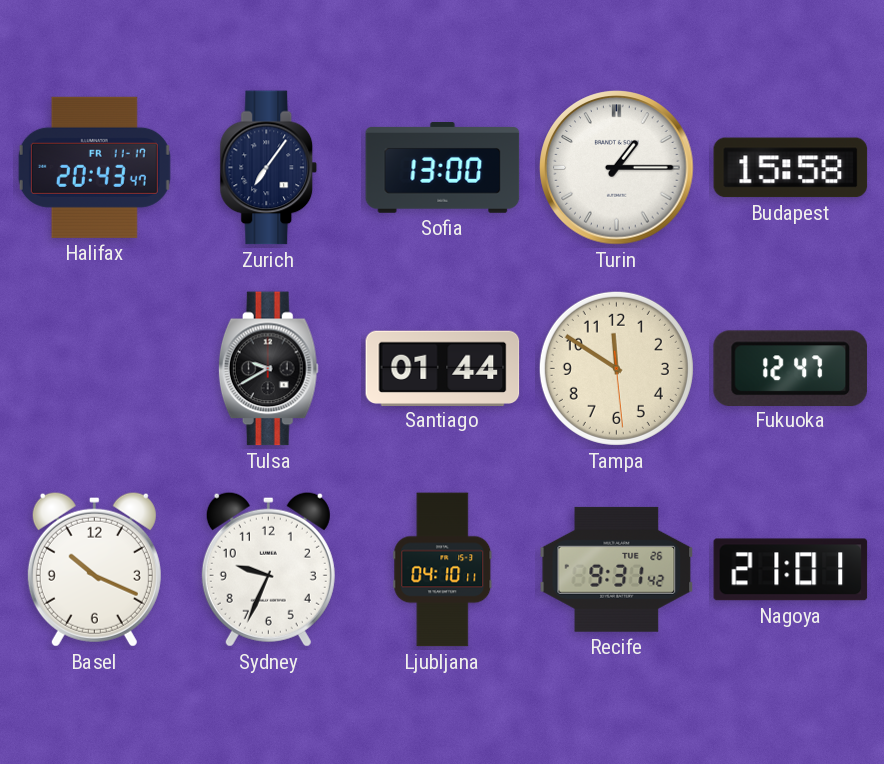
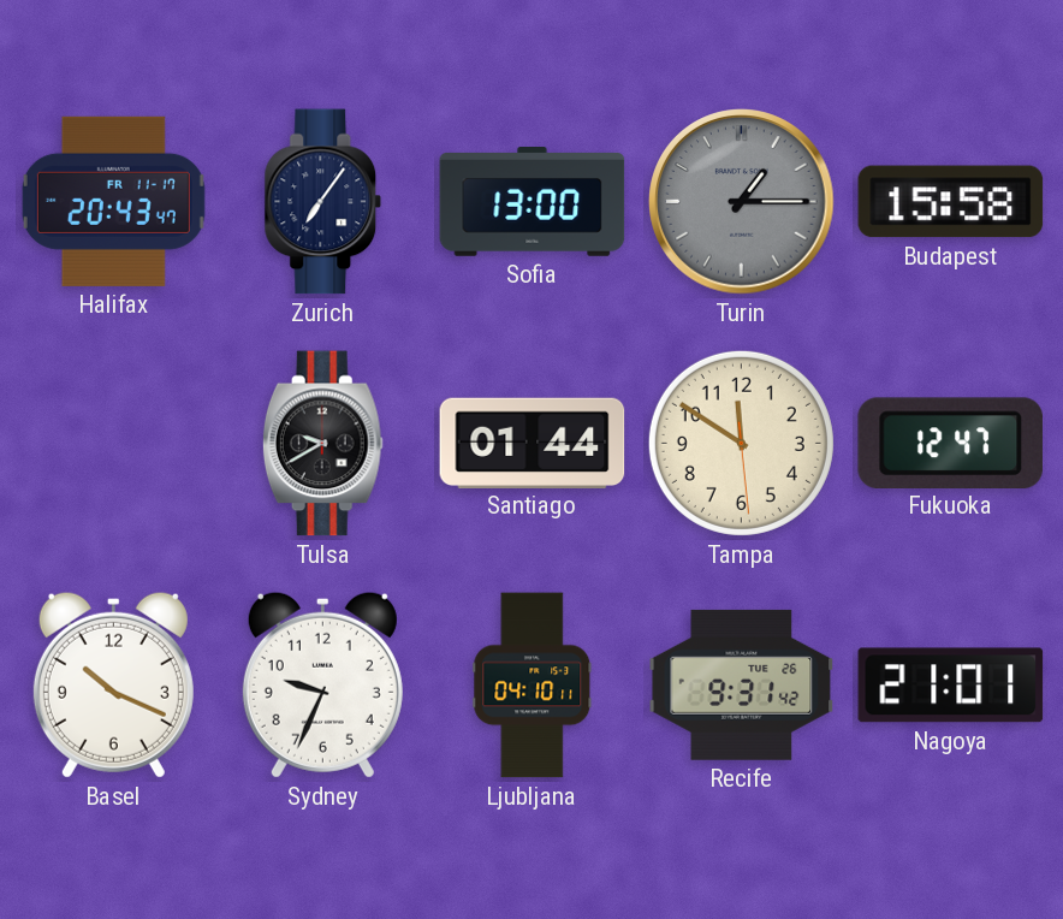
Turin dial: white -> grey
